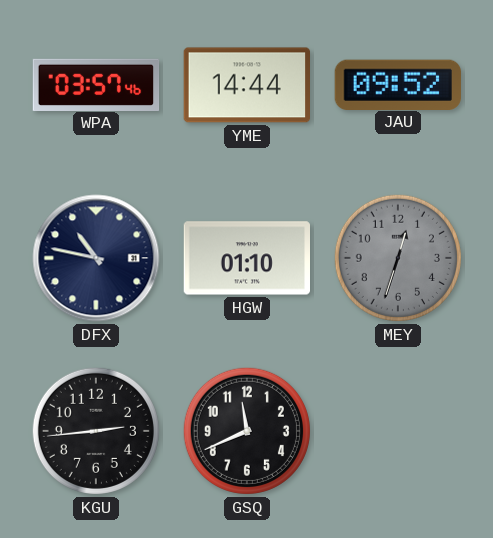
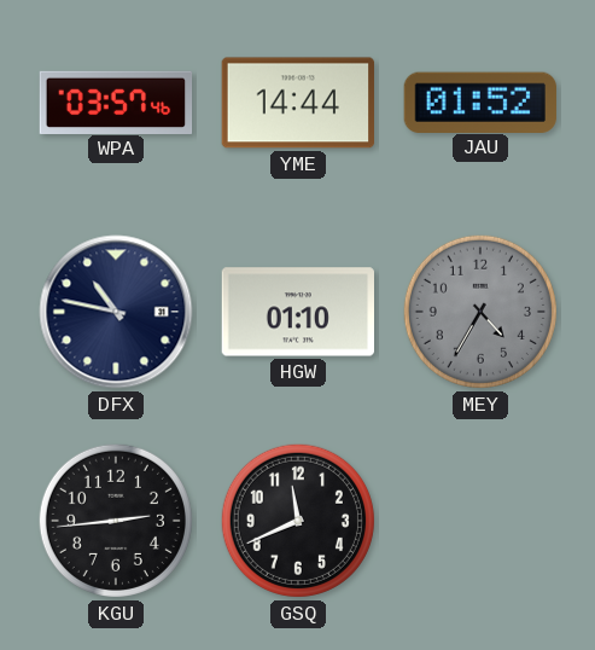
JAU: 09:52 -> 01:52
MEY: 12:33 -> 4:35
